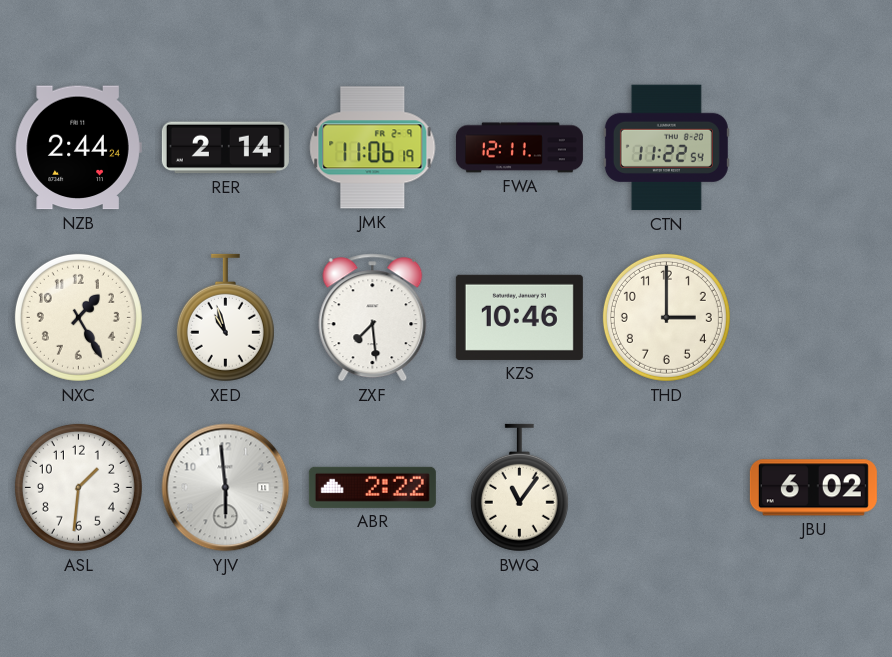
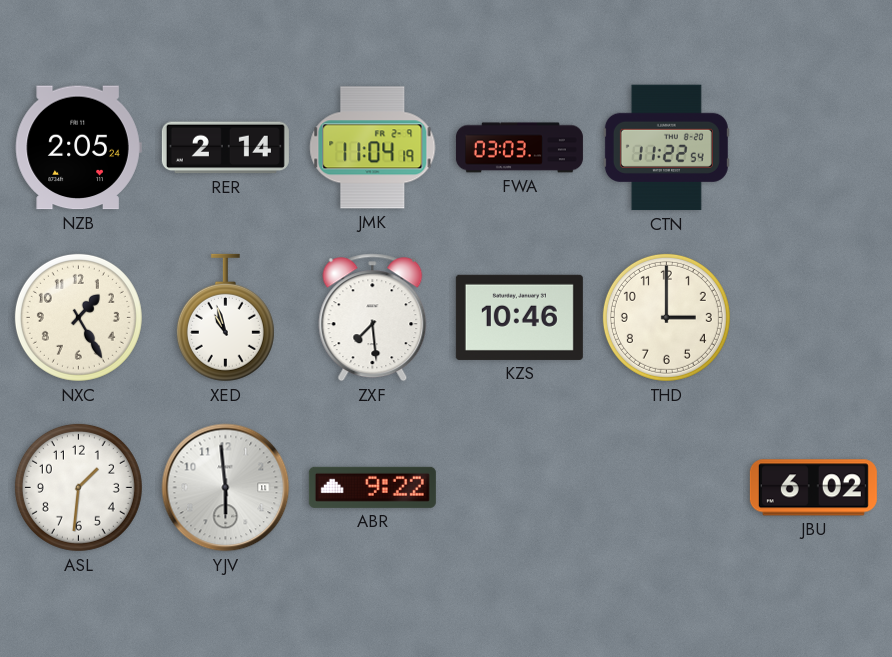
NZB: 2:44 -> 2:05
JMK: 11:06 -> 11:04
FWA: 12:11 -> 03:03
ABR: 2:22 -> 9:22
BWQ: 11:06 -> none
